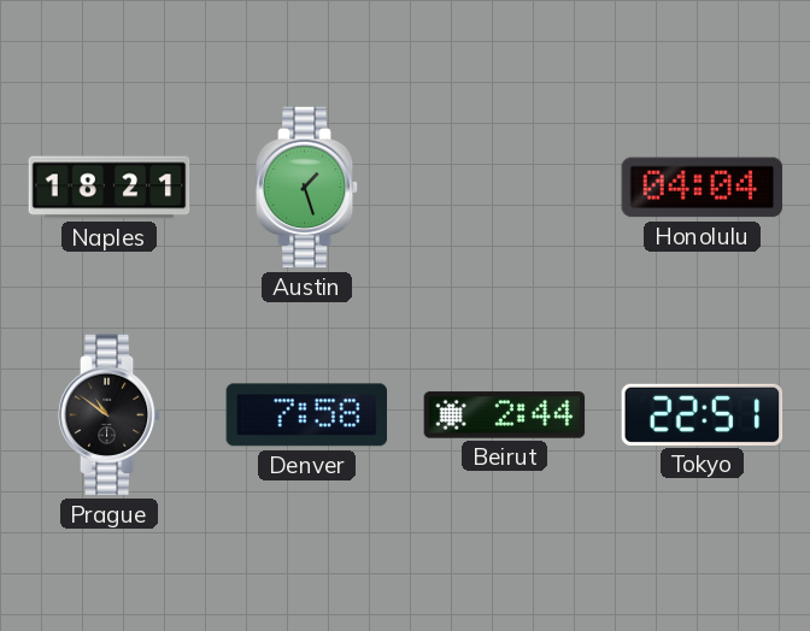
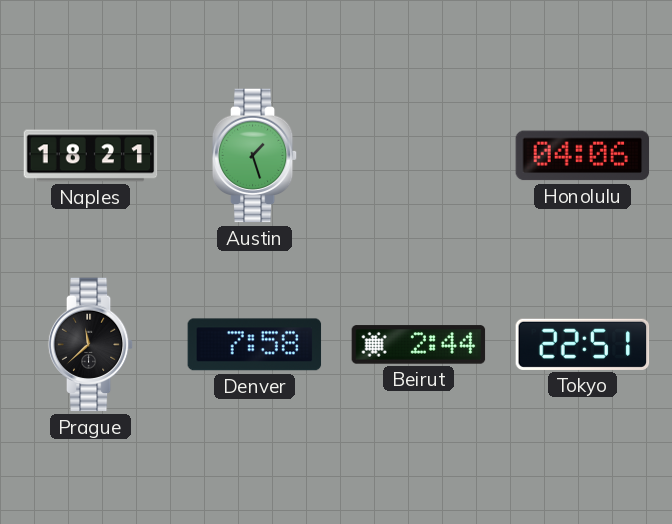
Honolulu: 04:04 -> 04:06
Prague: 10:51 -> 11:38
